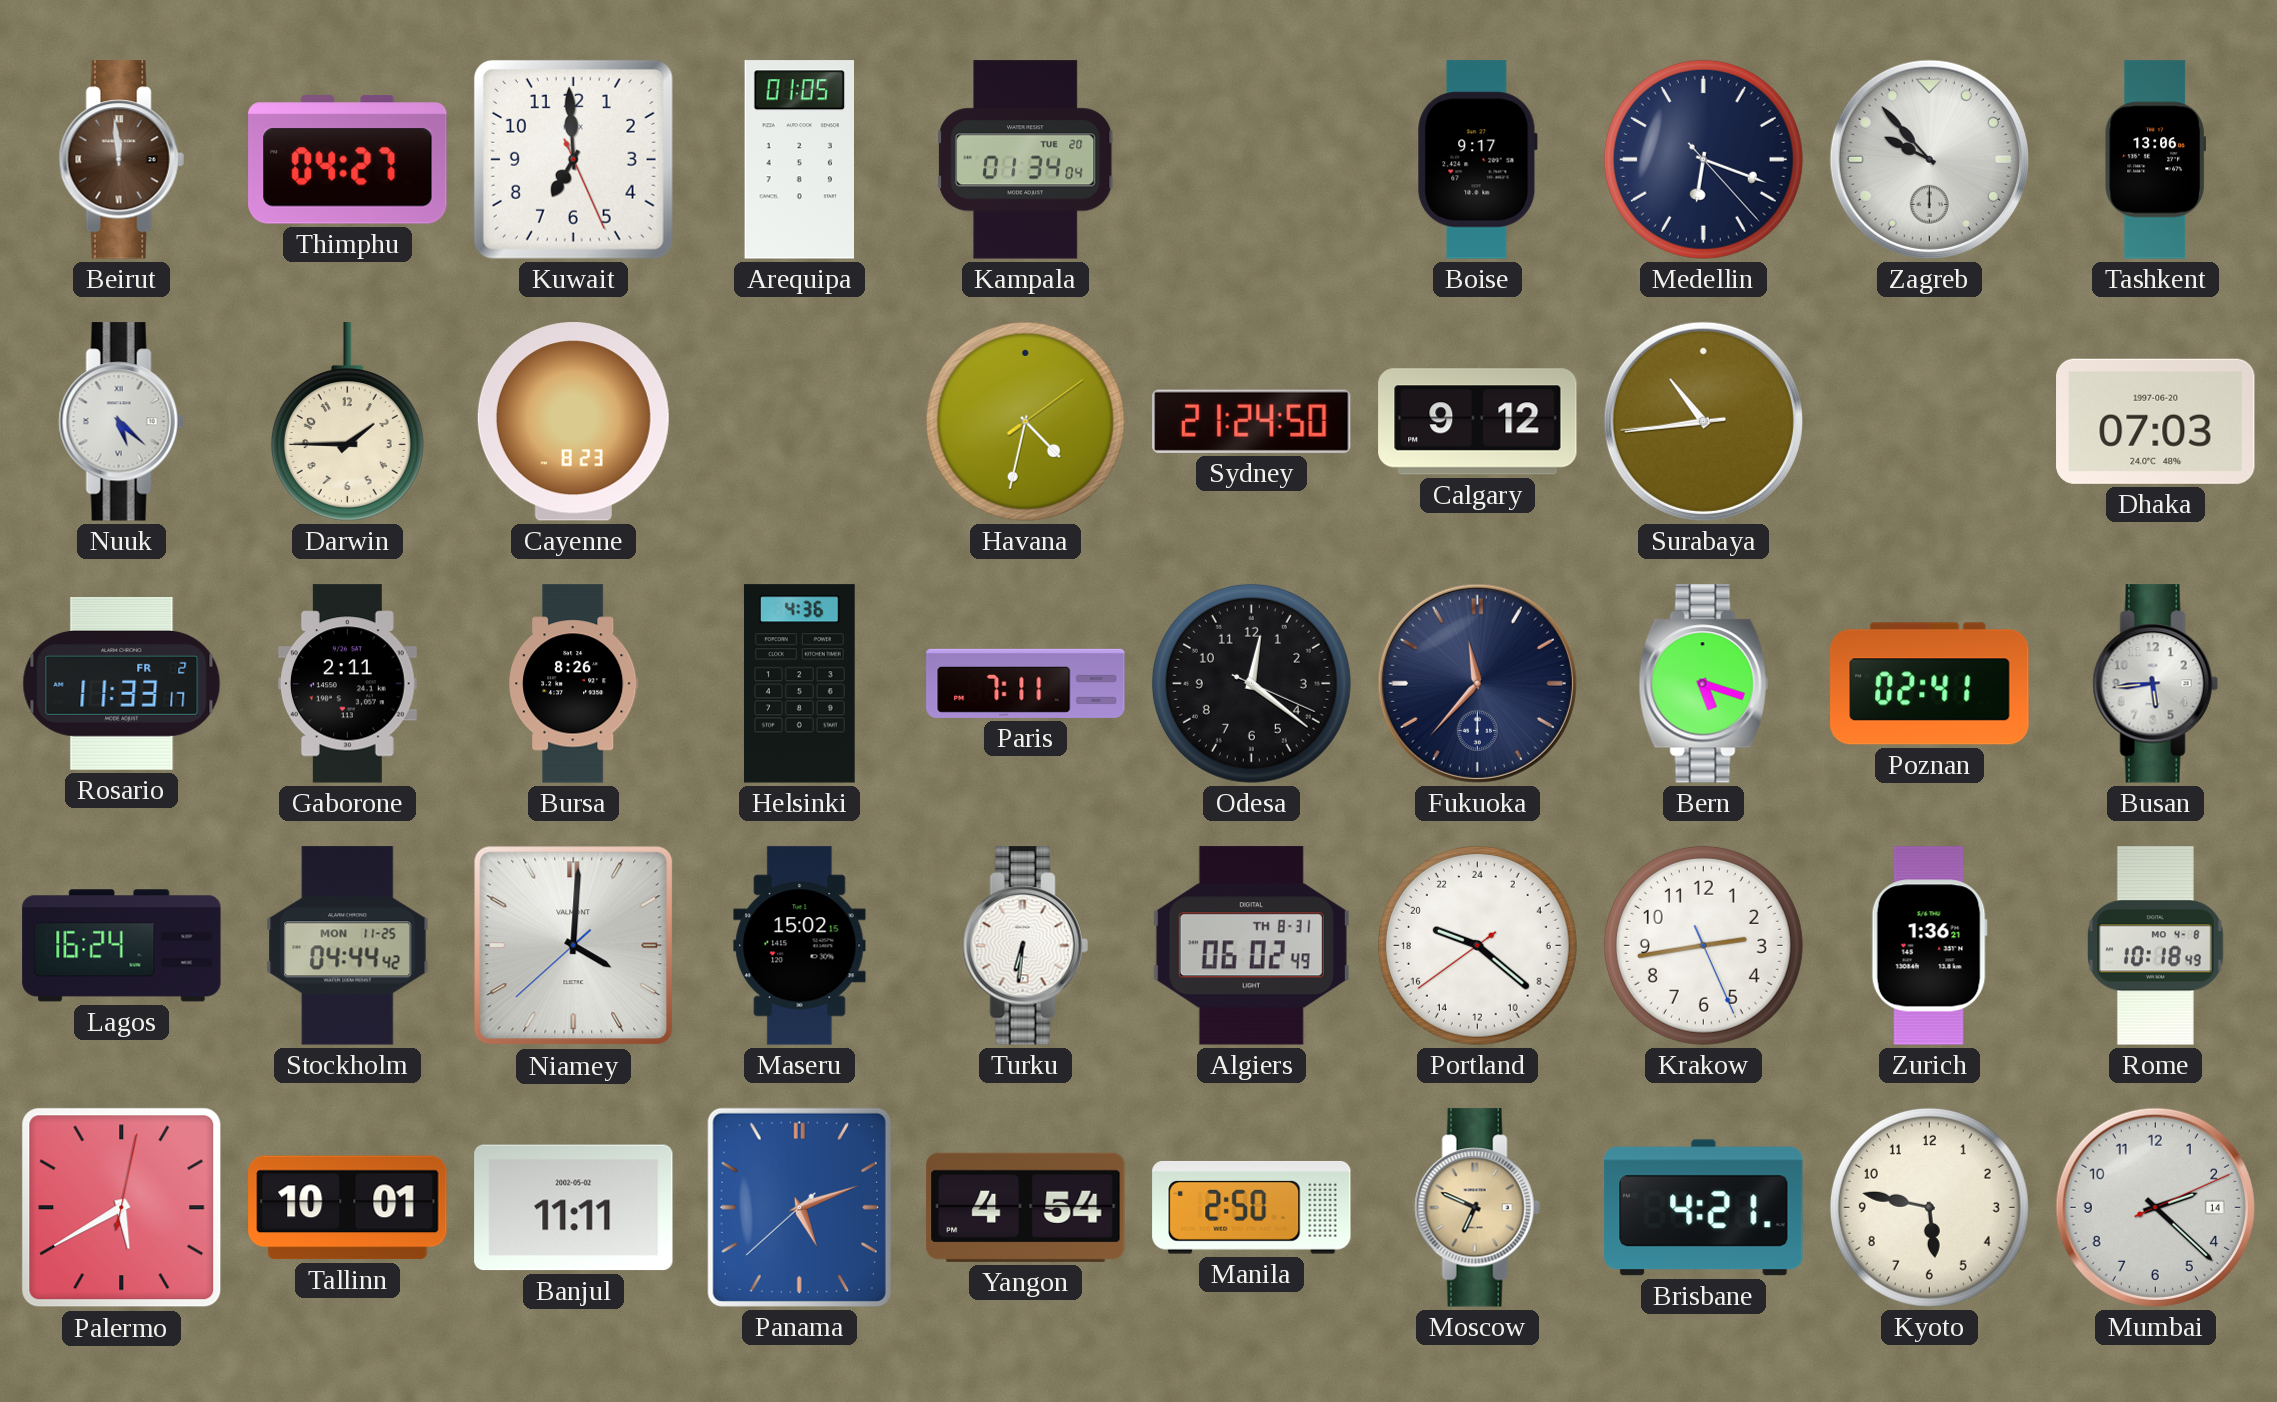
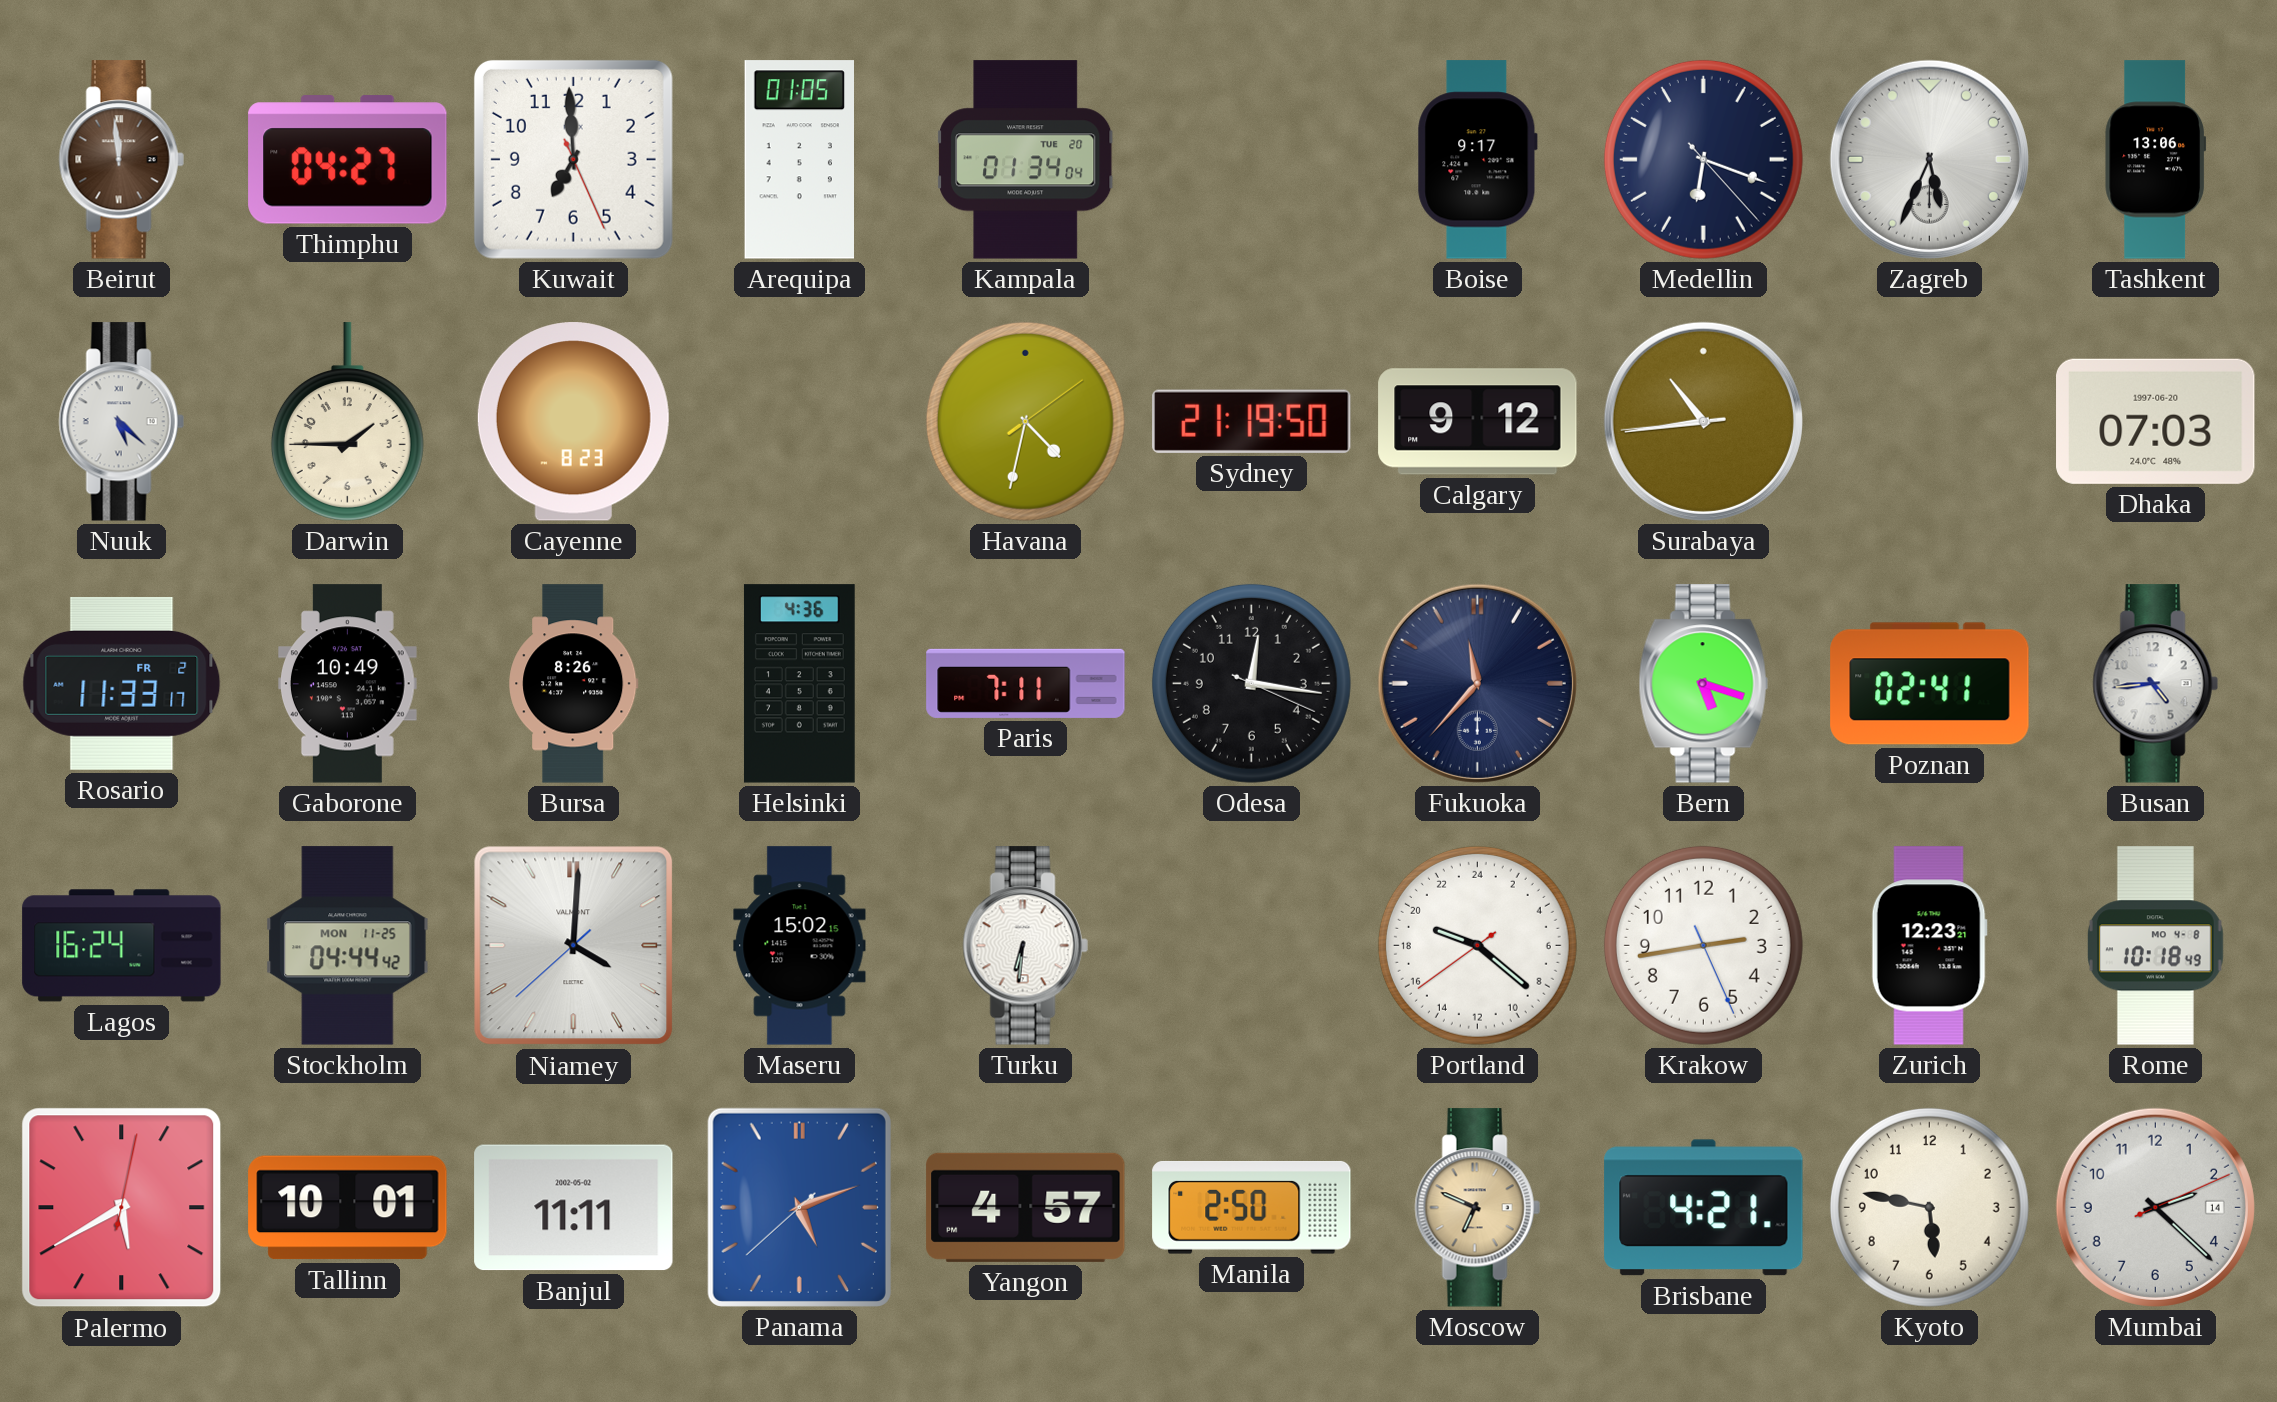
Zagreb: 9:53 -> 5:34
Sydney: 21:24 -> 21:19
Gaborone: 2:11 -> 10:49
Odesa: 12:21 -> 12:16
Busan: 5:44 -> 4:44
Algiers: 06:02 -> none
Zurich: 1:36 -> 12:23
Yangon: 4:54 -> 4:57
